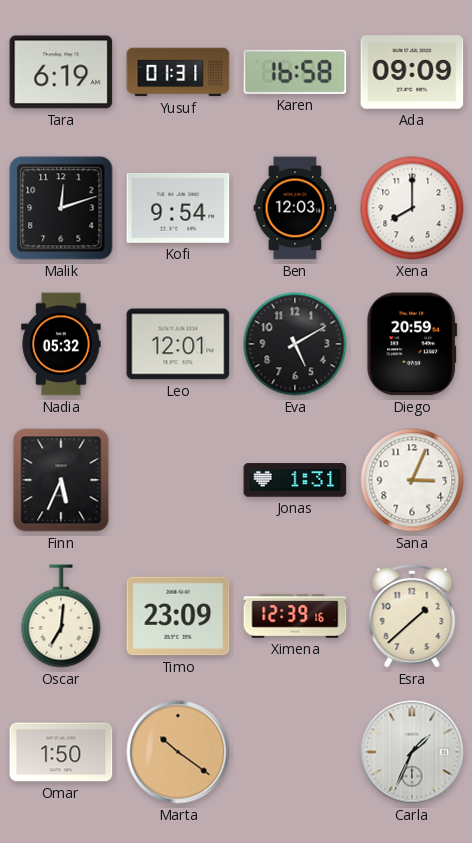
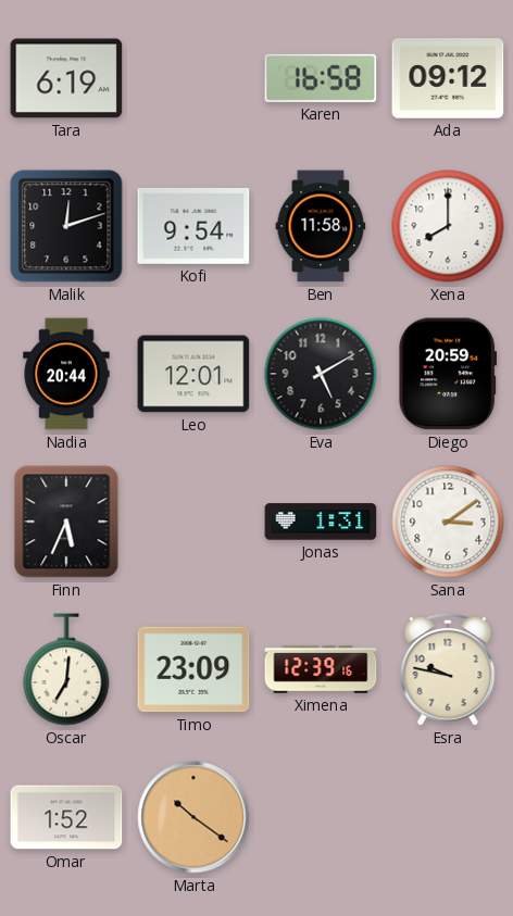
Yusuf: 01:31 -> none
Ada: 09:09 -> 09:12
Ben: 12:03 -> 11:58
Nadia: 05:32 -> 20:44
Sana: 3:04 -> 3:09
Esra: 1:38 -> 9:47
Omar: 1:50 -> 1:52
Carla: 1:34 -> none
